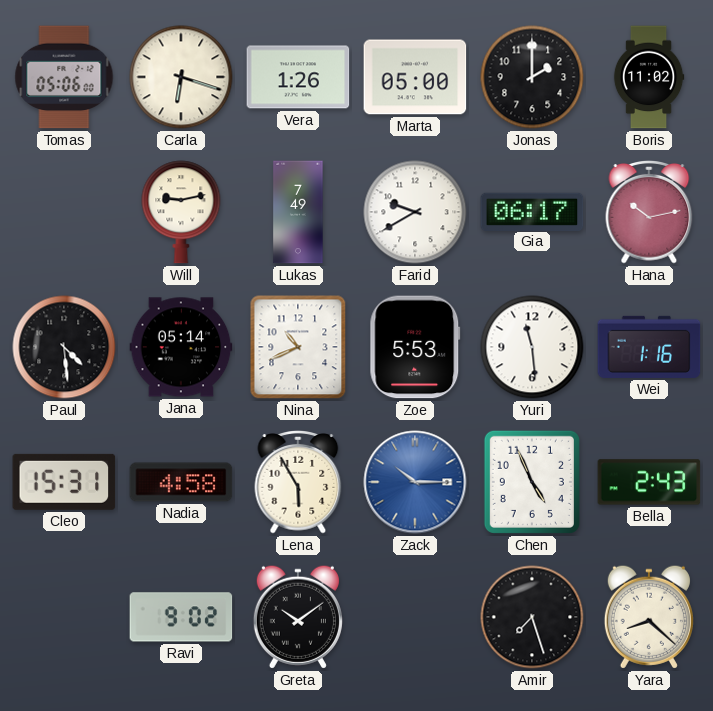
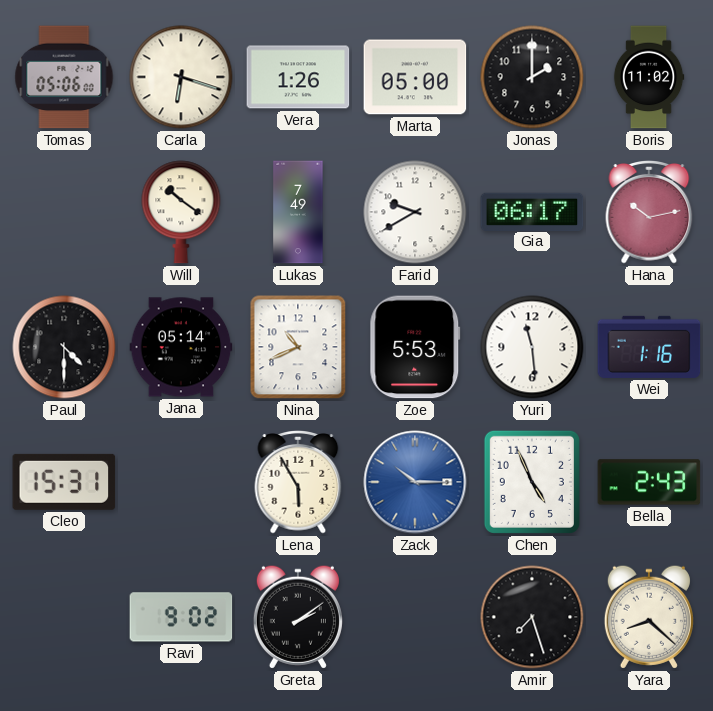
Will: 9:13 -> 10:21
Paul: 4:29 -> 4:30
Nadia: 4:58 -> none
Greta: 10:09 -> 2:09
